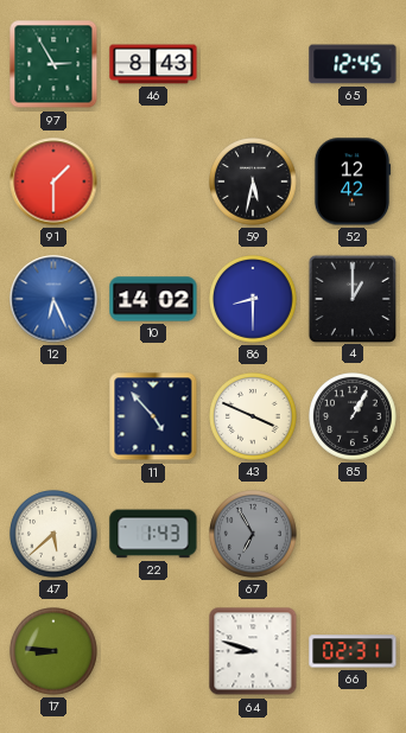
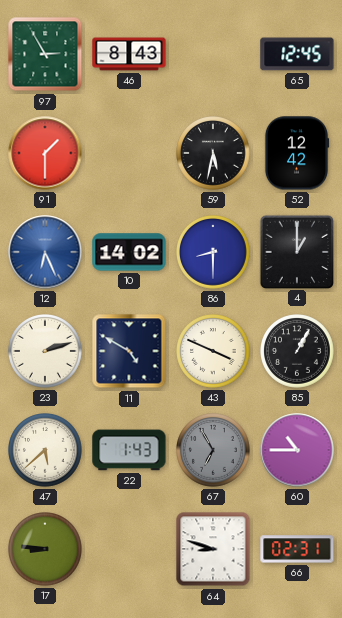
23: none -> 2:12
11: 4:53 -> 4:50
60: none -> 10:45
